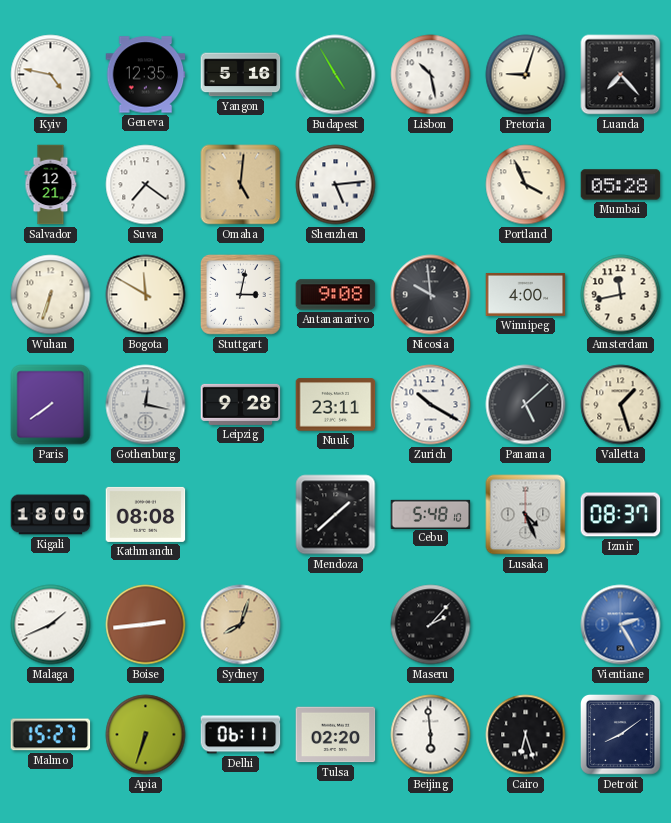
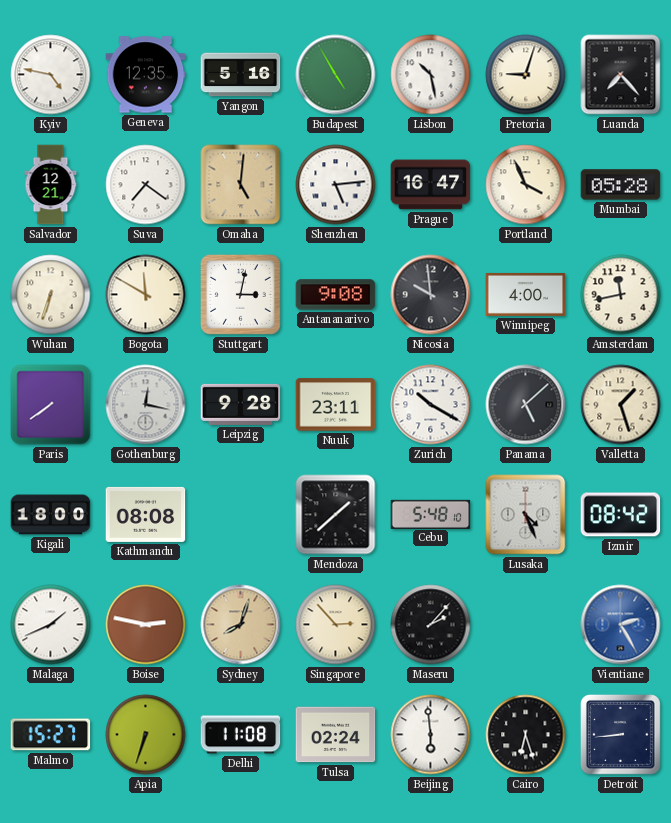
Prague: none -> 16:47
Izmir: 08:37 -> 08:42
Boise: 2:44 -> 2:47
Singapore: none -> 2:53
Delhi: 06:11 -> 11:08
Tulsa: 02:20 -> 02:24
Detroit: 8:09 -> 8:44
